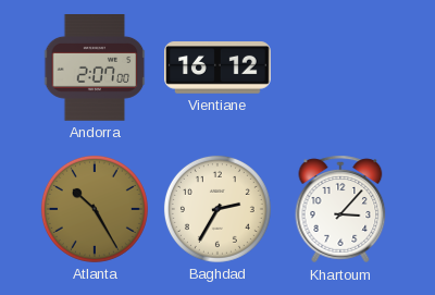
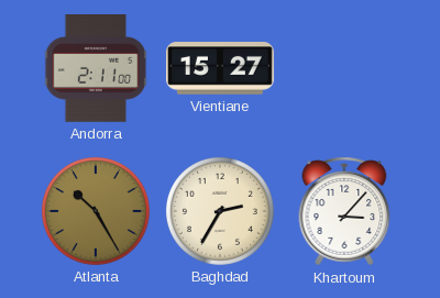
Andorra: 2:07 -> 2:11
Vientiane: 16:12 -> 15:27
